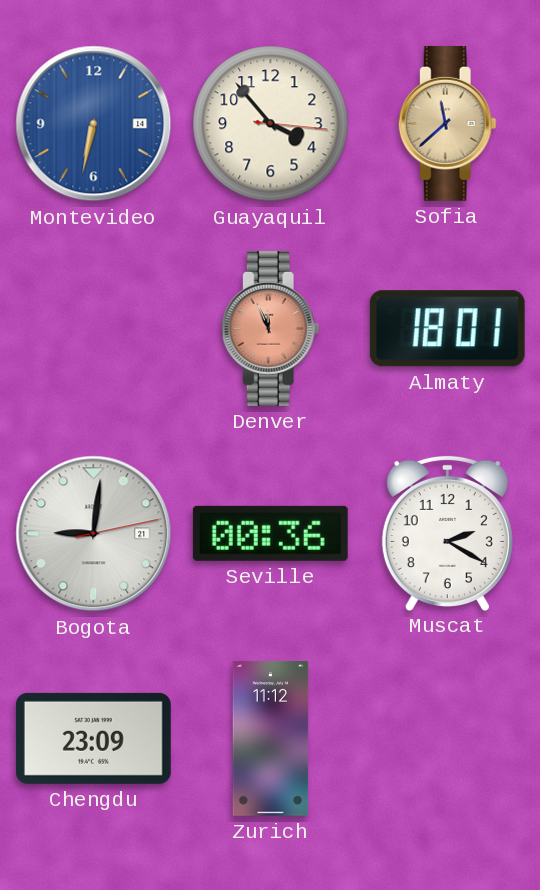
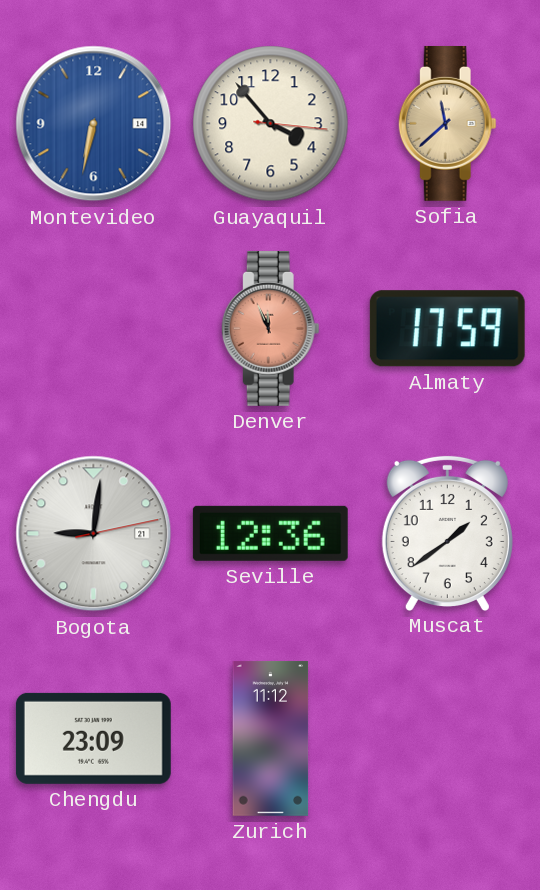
Almaty: 18:01 -> 17:59
Seville: 00:36 -> 12:36
Muscat: 2:20 -> 1:39
